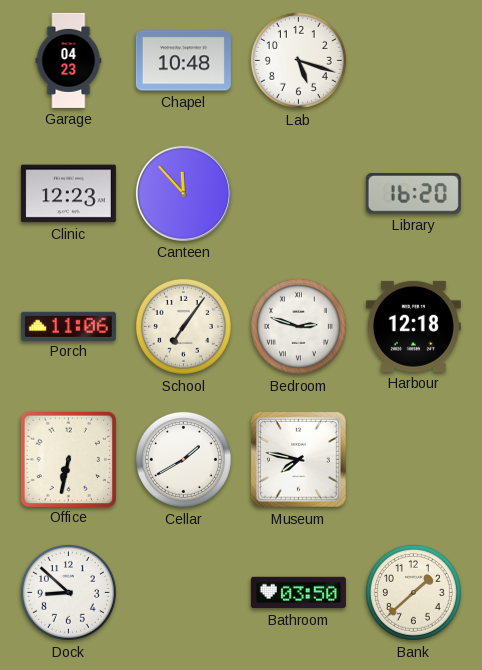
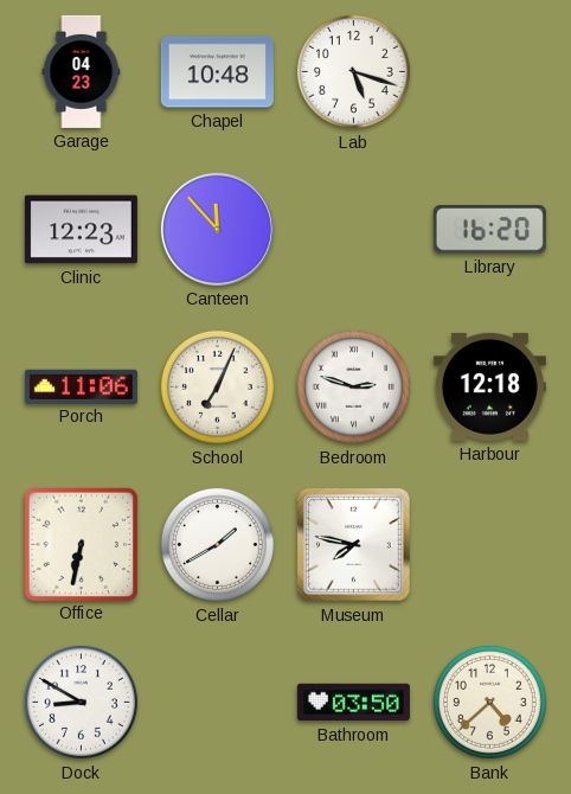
School: 7:06 -> 7:04
Dock: 8:52 -> 8:50
Bank: 1:38 -> 4:38
